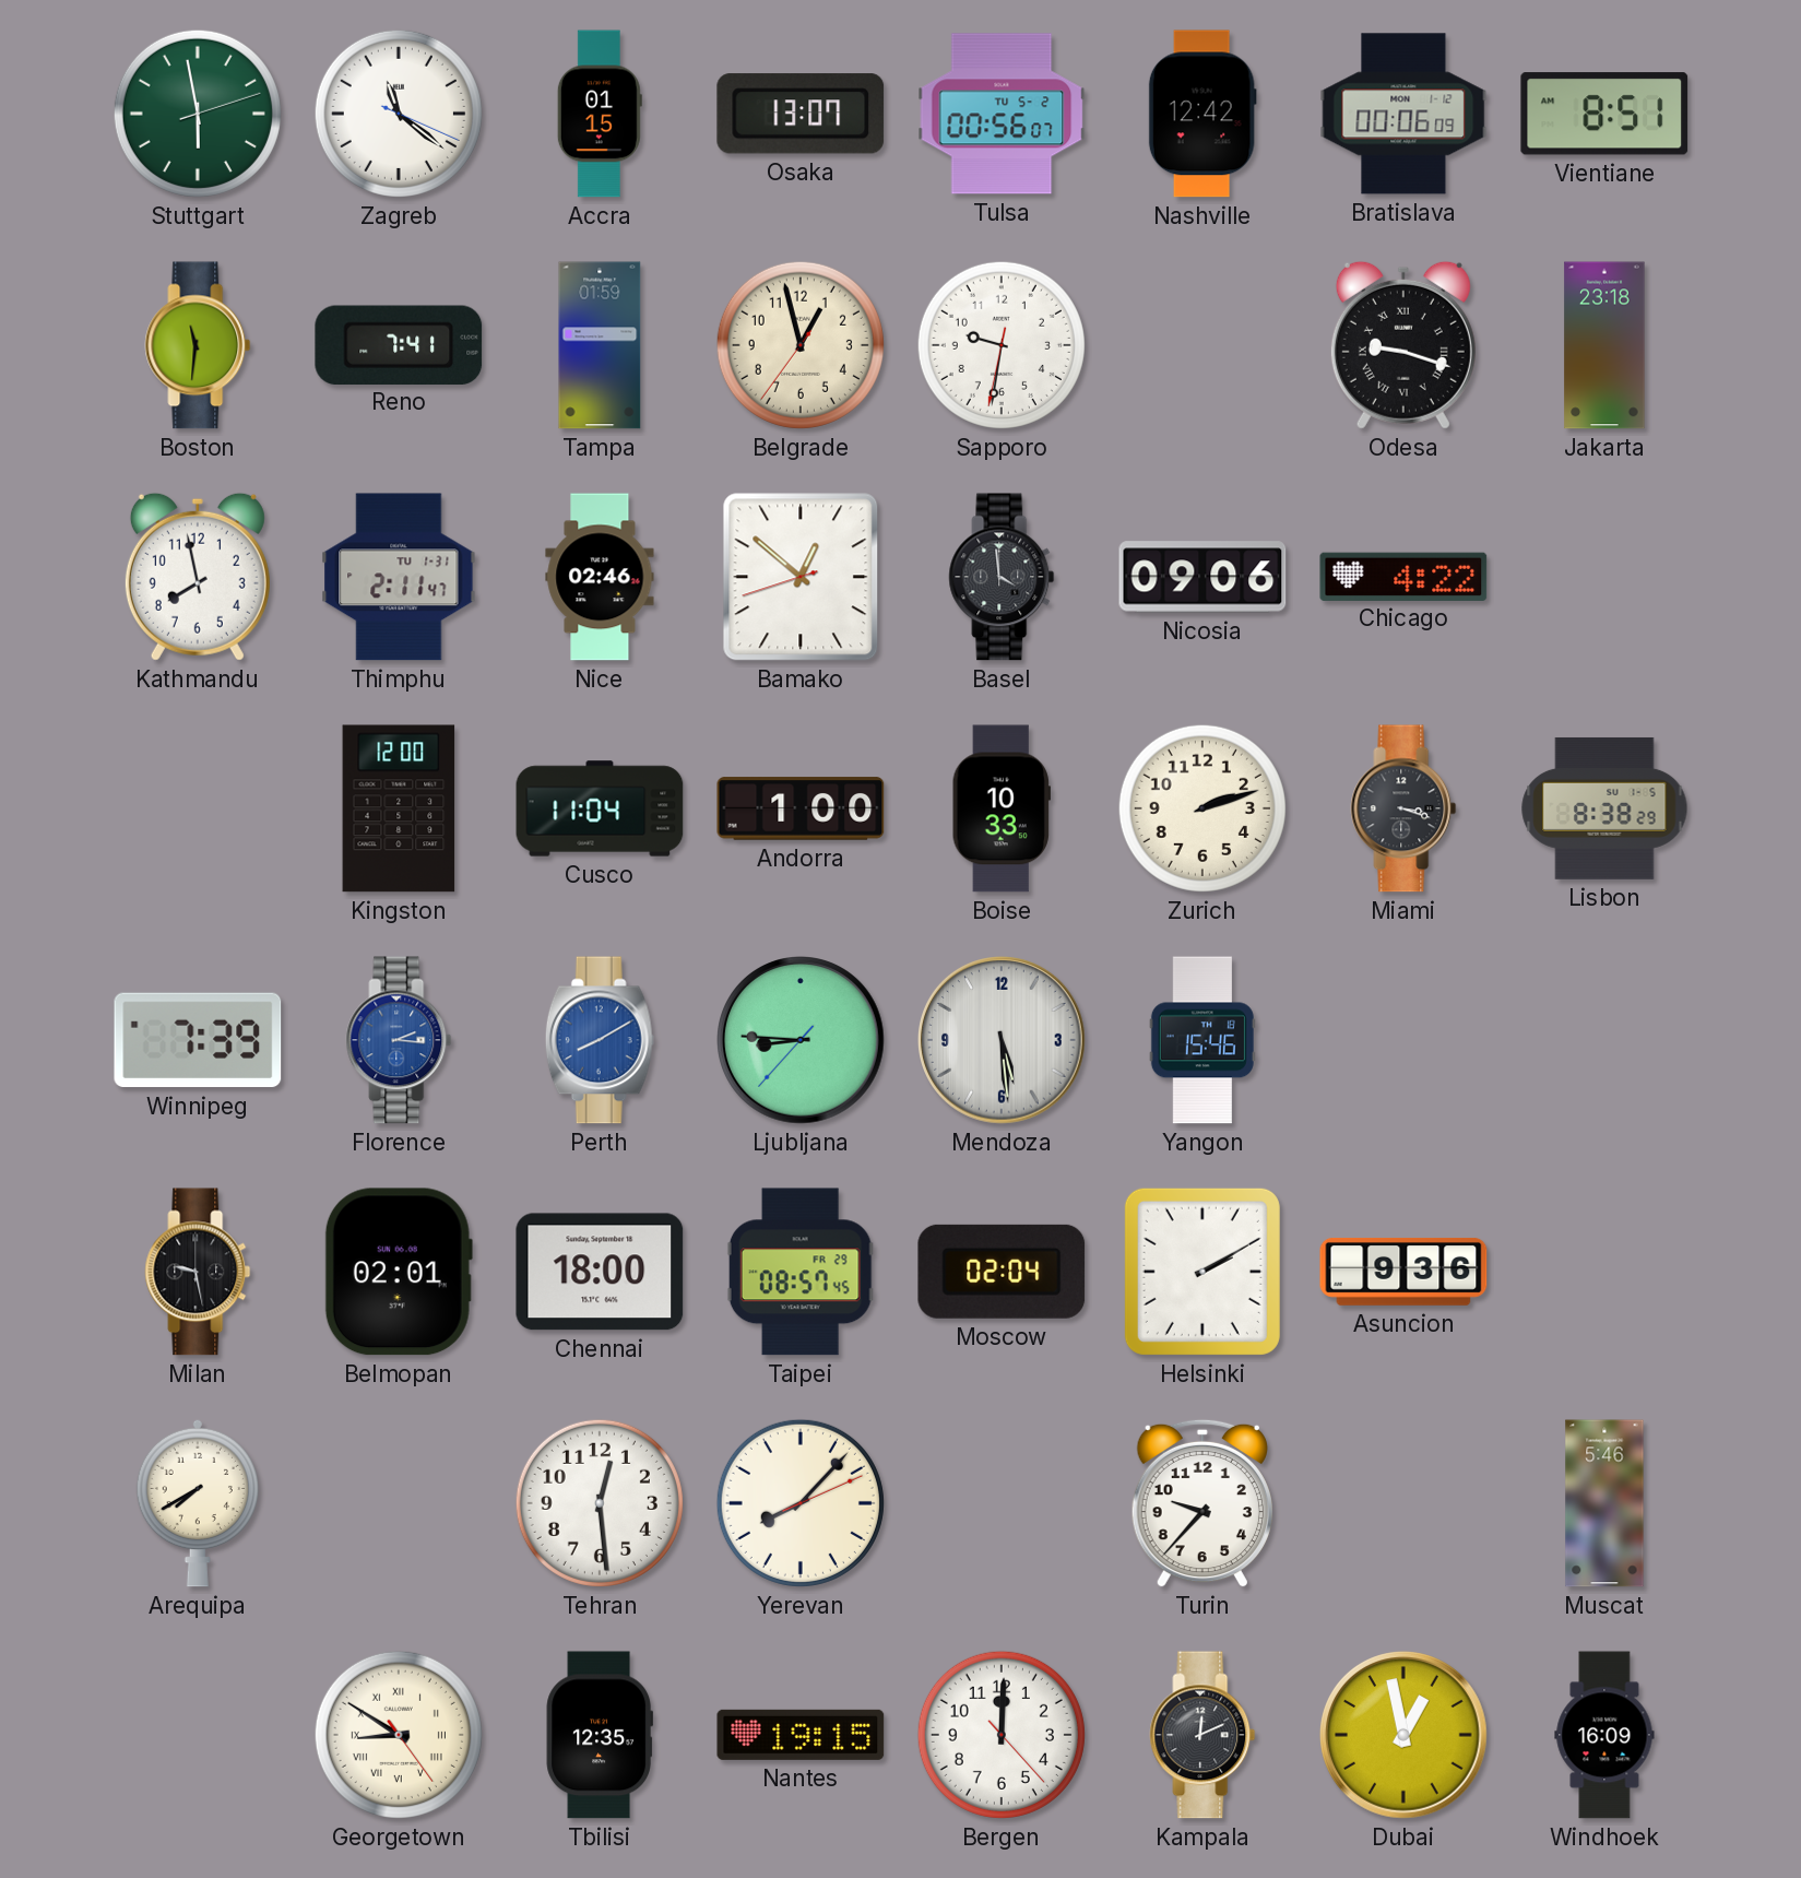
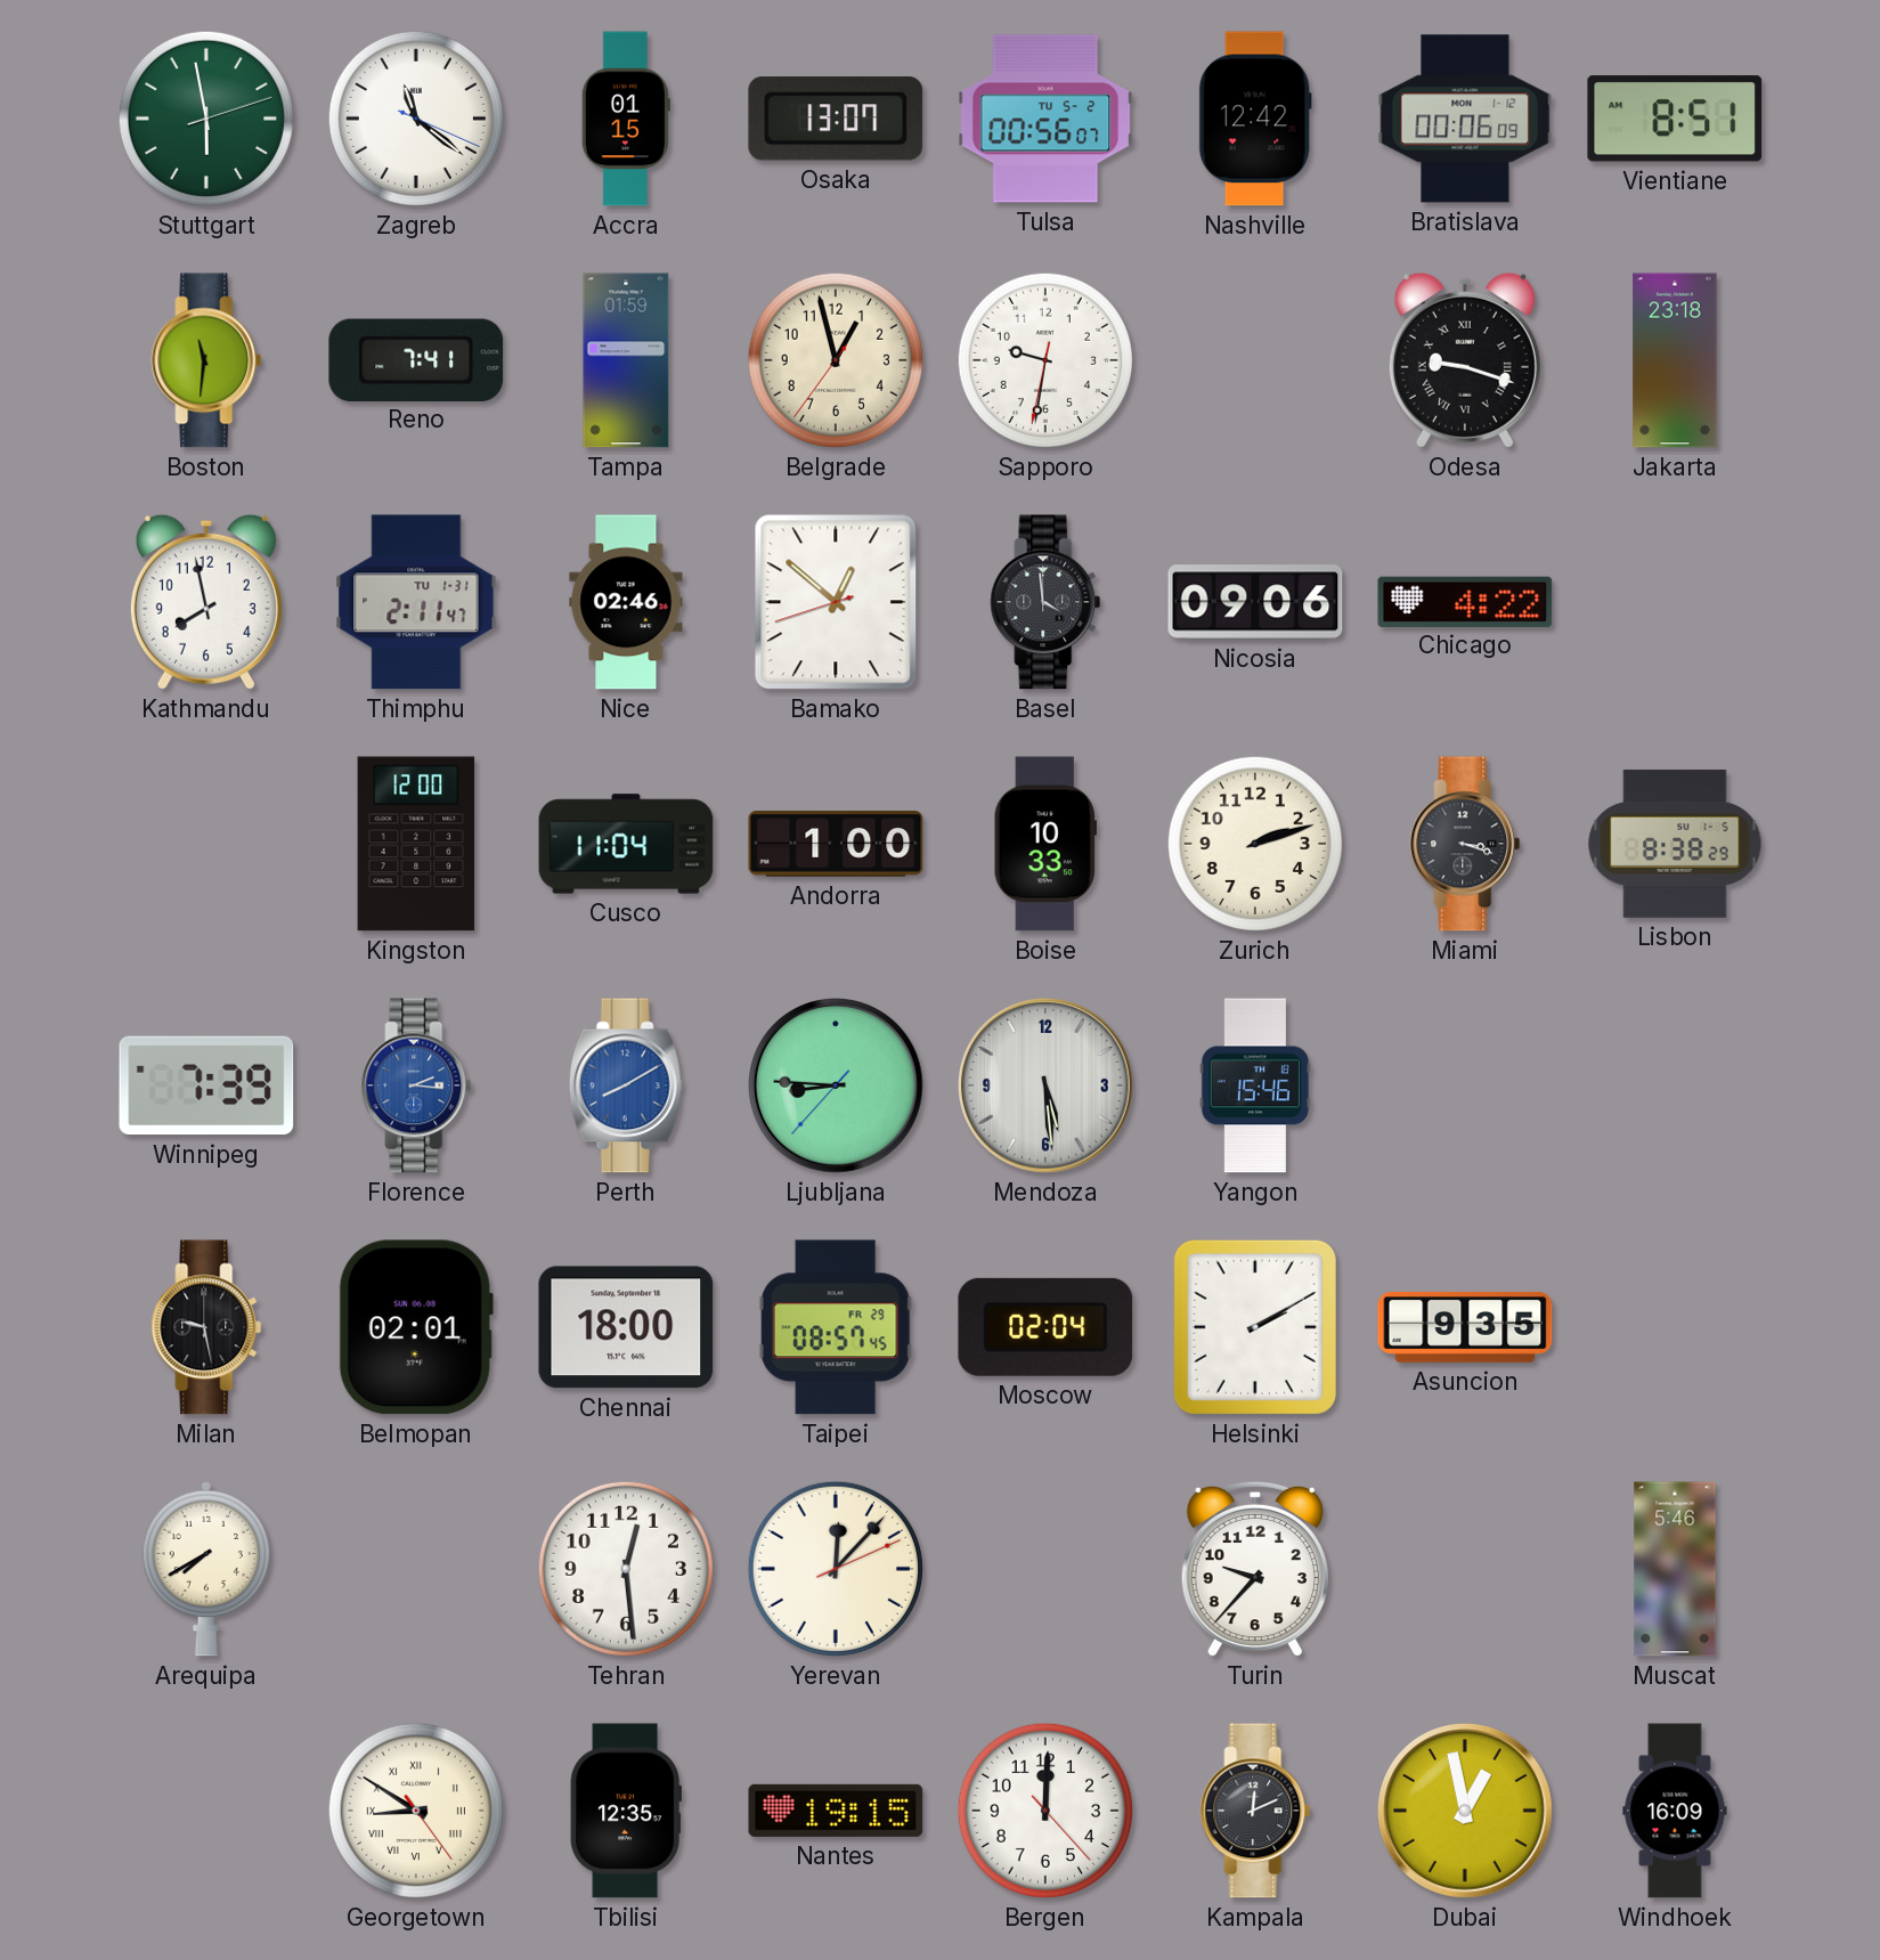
Asuncion: 9:36 -> 9:35
Yerevan: 8:07 -> 12:07
